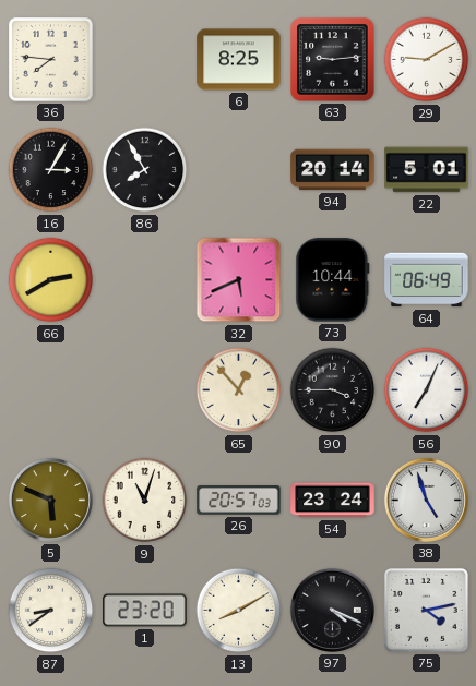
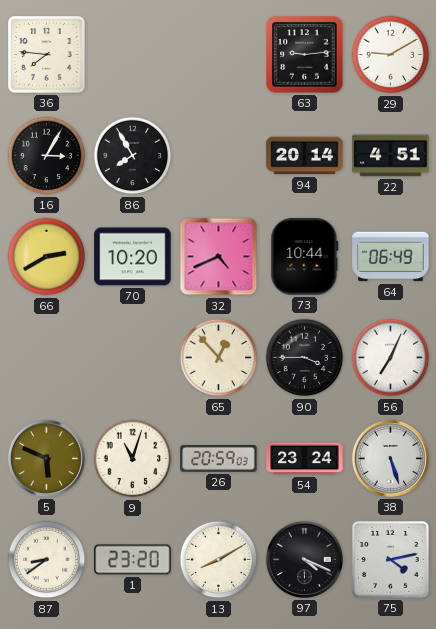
6: 8:25 -> none
22: 5:01 -> 4:51
70: none -> 10:20
32: 5:41 -> 4:41
26: 20:57 -> 20:59
38: 4:57 -> 5:27
